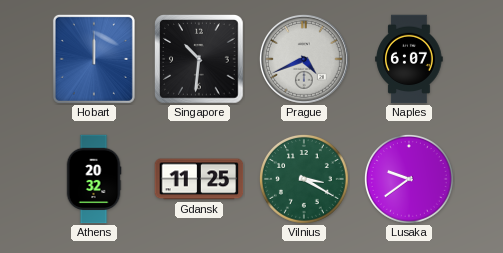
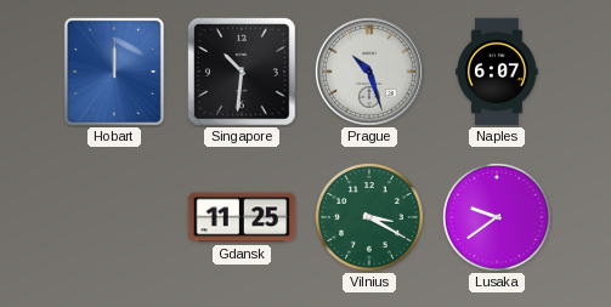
Prague: 4:41 -> 10:27
Athens: 20:32 -> none
